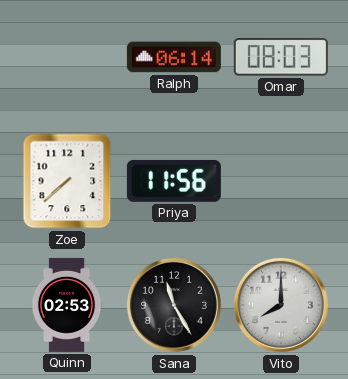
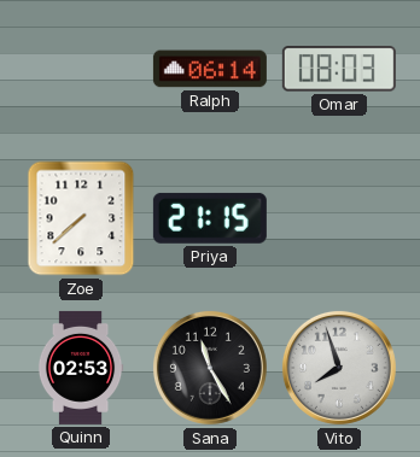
Priya: 11:56 -> 21:15
Vito: 8:00 -> 7:57
